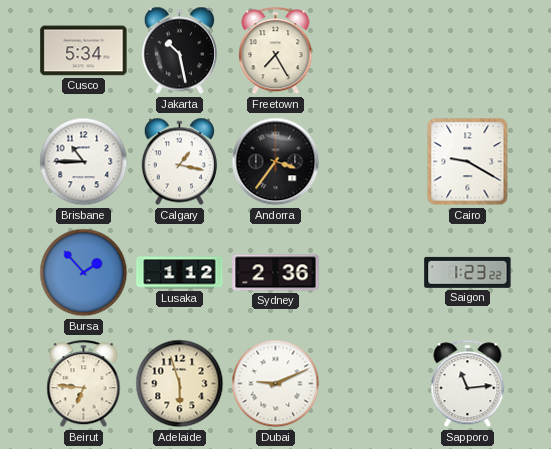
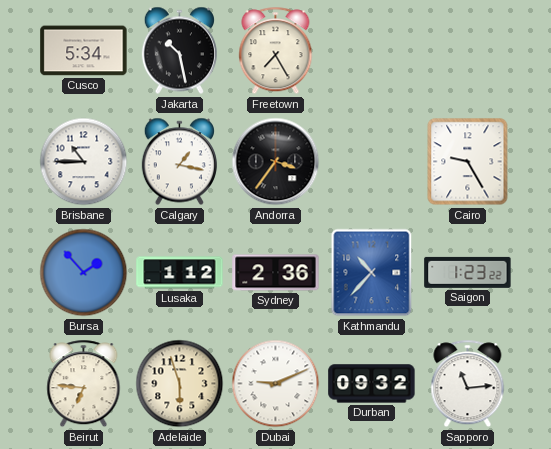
Cairo: 9:20 -> 9:25
Kathmandu: none -> 10:37
Durban: none -> 09:32
